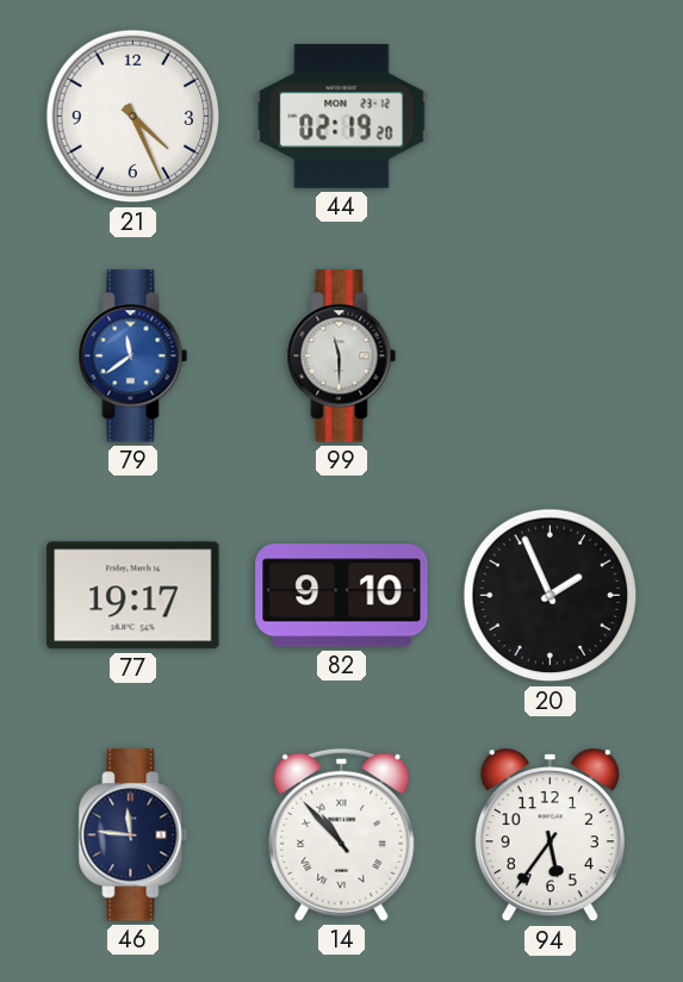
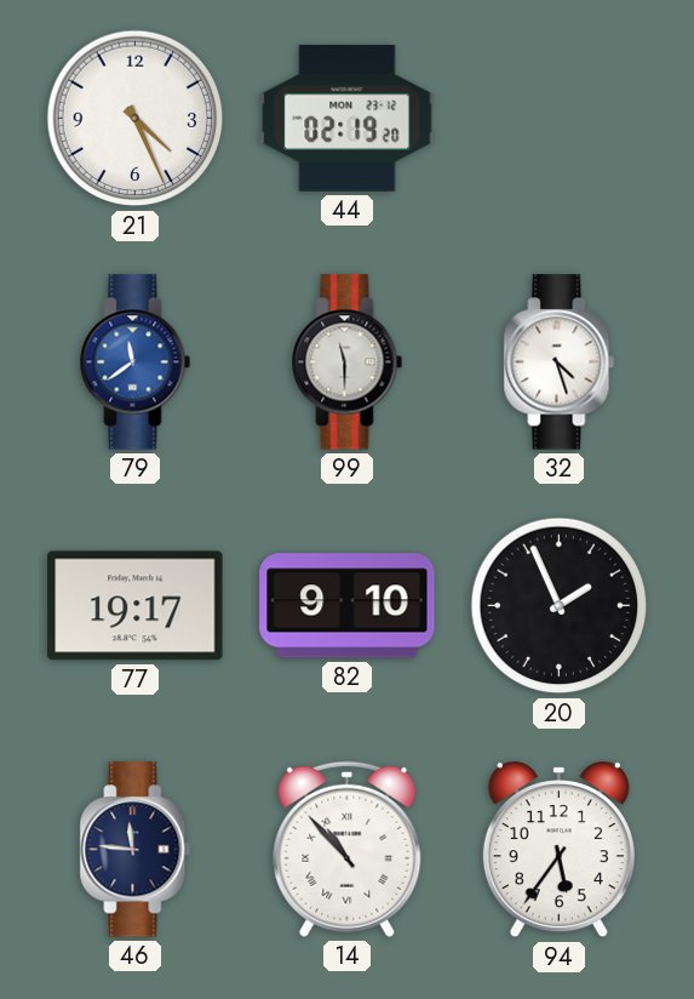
32: none -> 4:27
